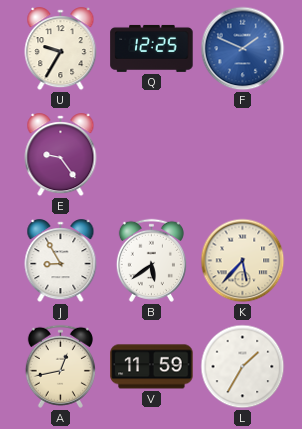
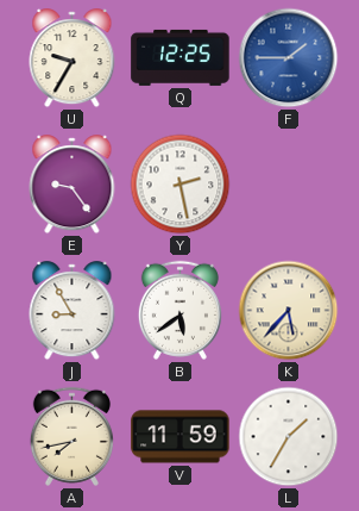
F: 1:49 -> 1:45
Y: none -> 2:28
A: 12:43 -> 7:43
